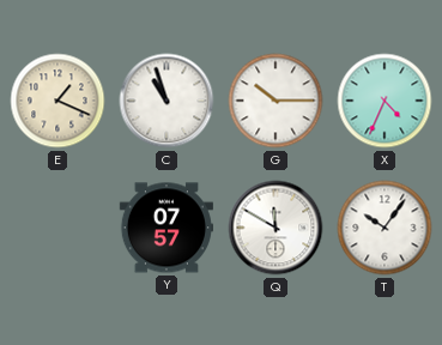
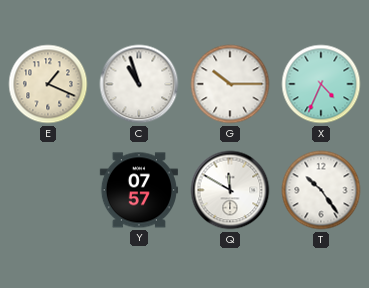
T: 10:06 -> 10:24
